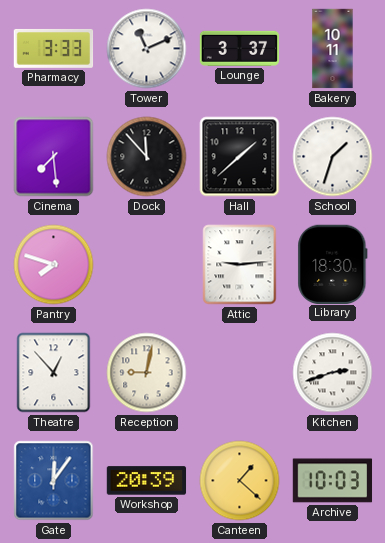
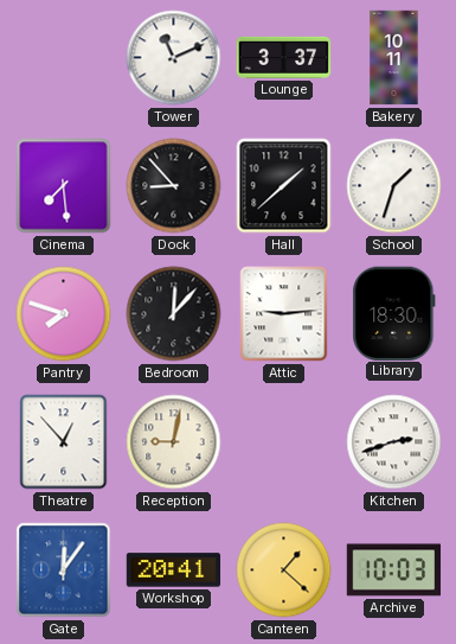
Pharmacy: 3:33 -> none
Dock: 11:53 -> 8:53
Bedroom: none -> 12:07
Workshop: 20:39 -> 20:41
